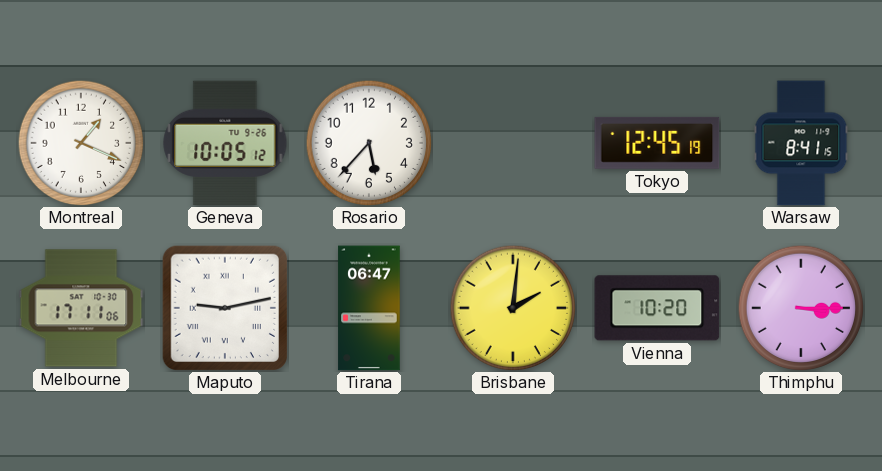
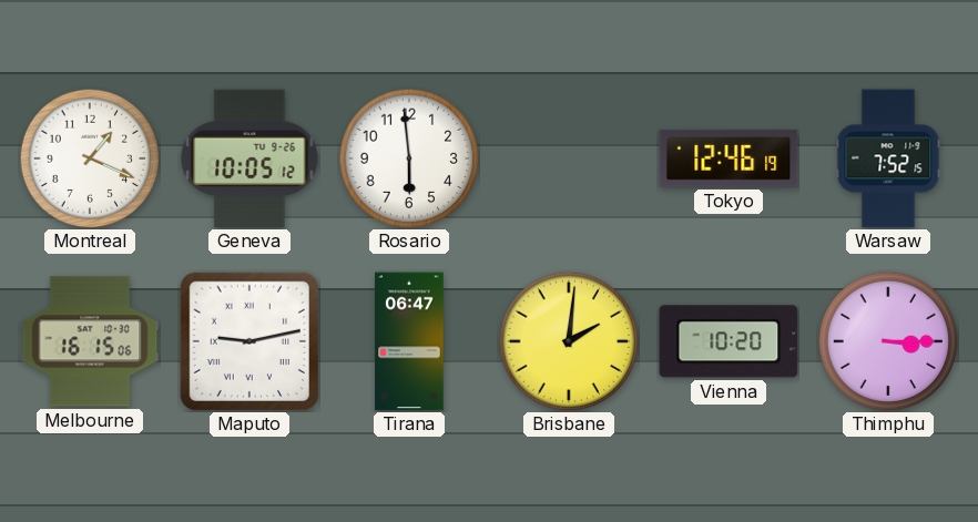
Rosario: 5:37 -> 5:59
Tokyo: 12:45 -> 12:46
Warsaw: 8:41 -> 7:52
Melbourne: 17:11 -> 16:15
